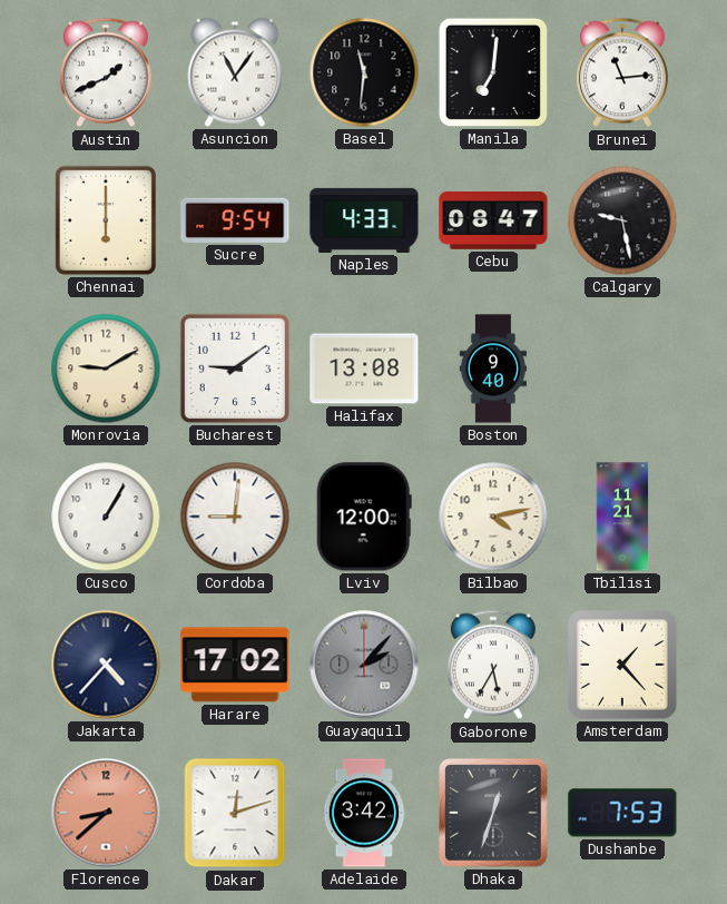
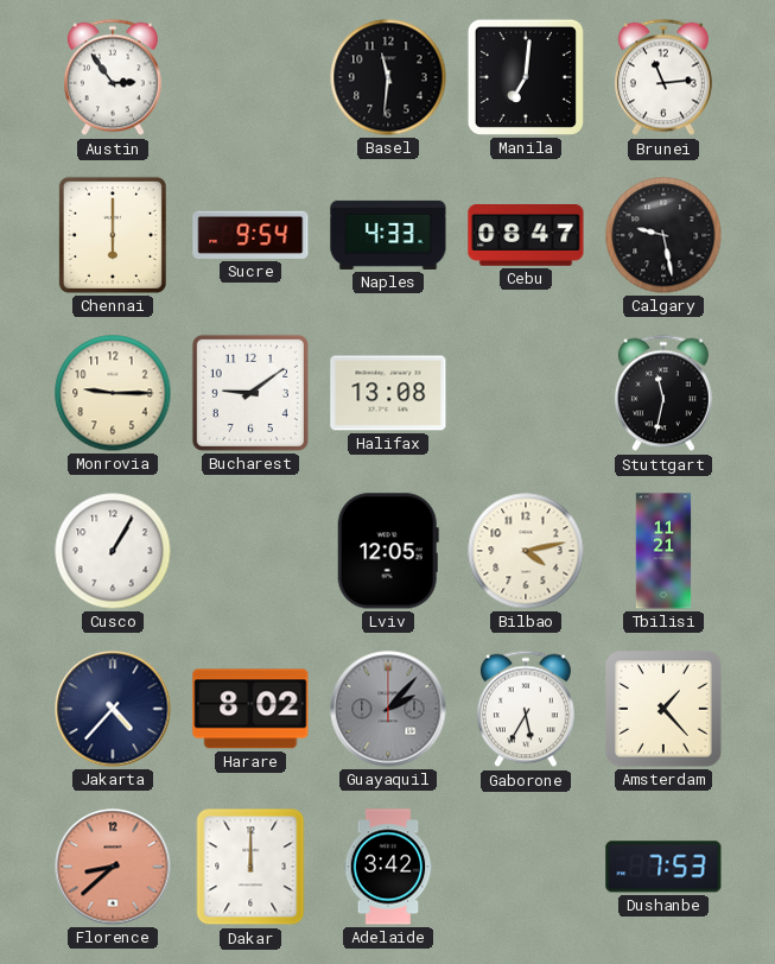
Austin: 1:41 -> 2:54
Asuncion: 11:06 -> none
Monrovia: 9:10 -> 9:15
Boston: 9:40 -> none
Stuttgart: none -> 11:32
Cordoba: 9:01 -> none
Lviv: 12:00 -> 12:05
Harare: 17:02 -> 8:02
Dakar: 12:12 -> 12:00
Dhaka: 12:33 -> none
